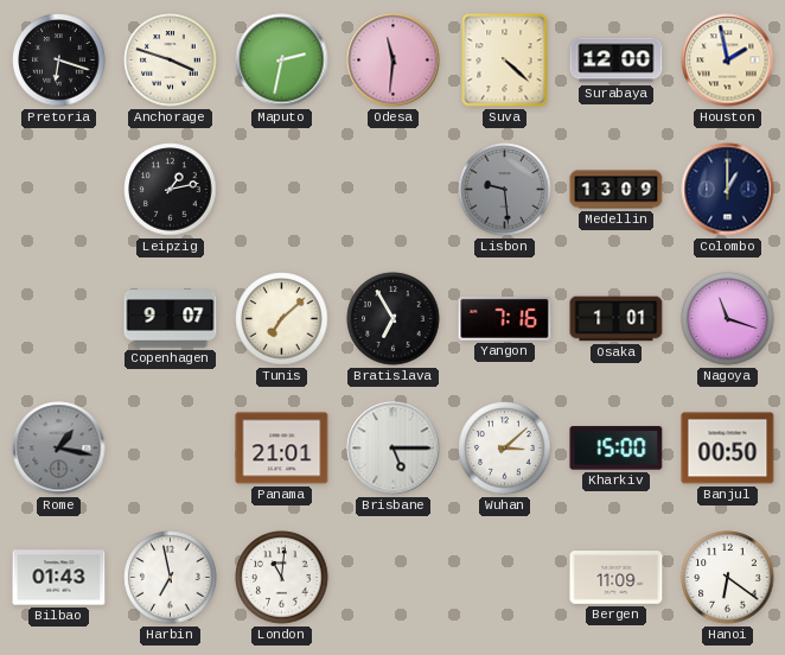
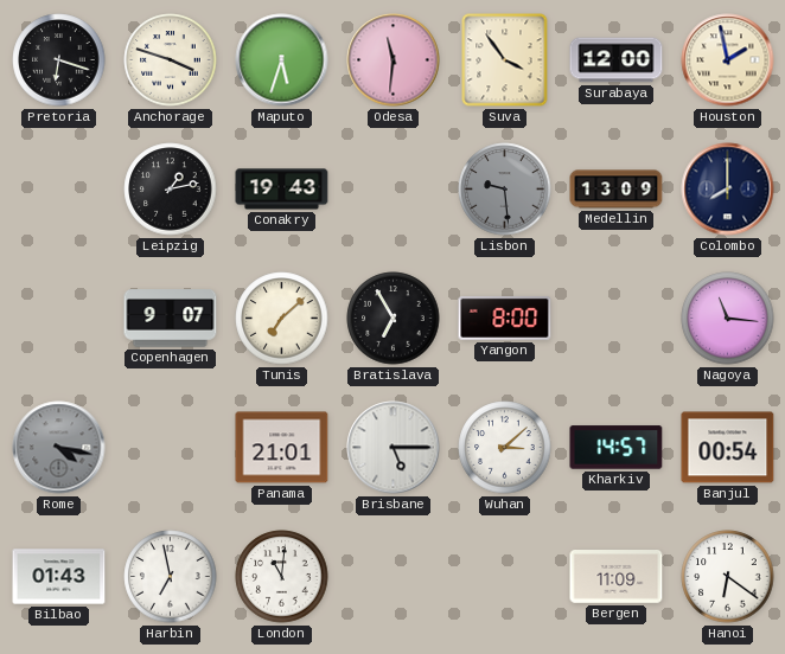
Maputo: 2:32 -> 5:33
Suva: 4:22 -> 3:54
Conakry: none -> 19:43
Colombo: 1:00 -> 8:00
Yangon: 7:16 -> 8:00
Osaka: 1:01 -> none
Nagoya: 11:18 -> 11:16
Rome: 1:17 -> 4:17
Kharkiv: 15:00 -> 14:57
Banjul: 00:50 -> 00:54
